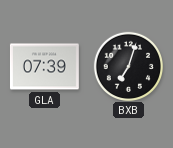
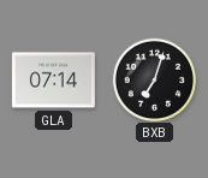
GLA: 07:39 -> 07:14
